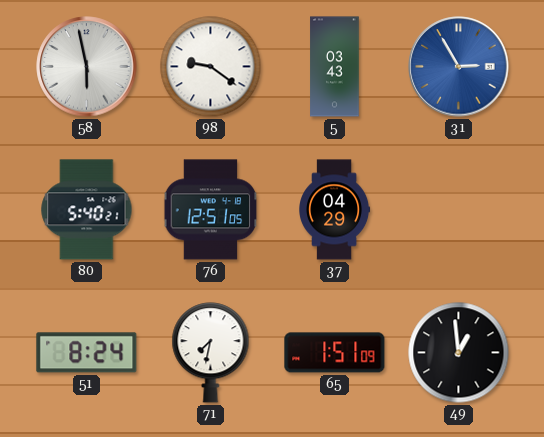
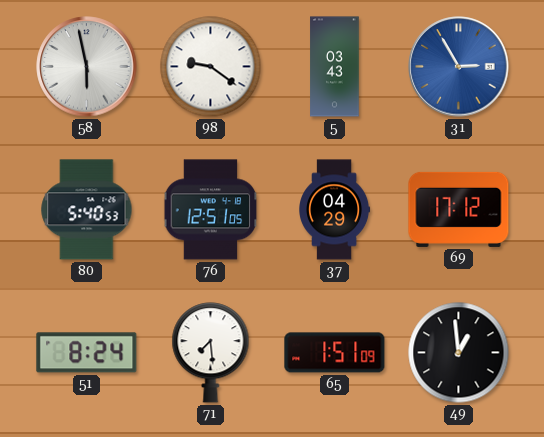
80: 5:40:21 -> 5:40:53
69: none -> 17:12
71: 7:32 -> 7:29
